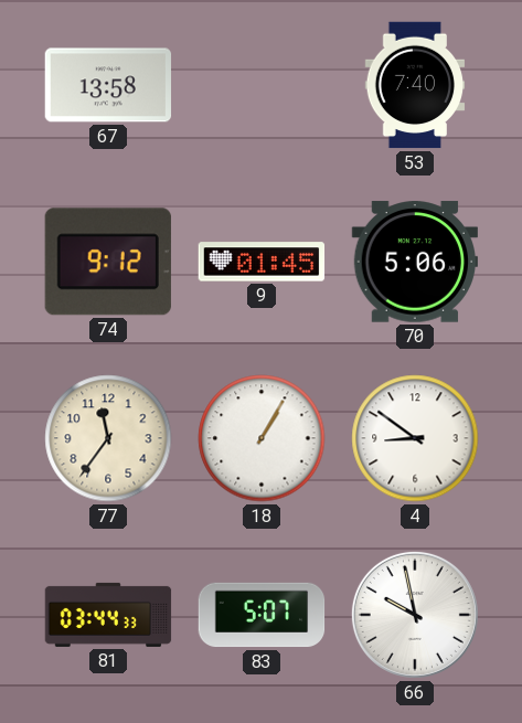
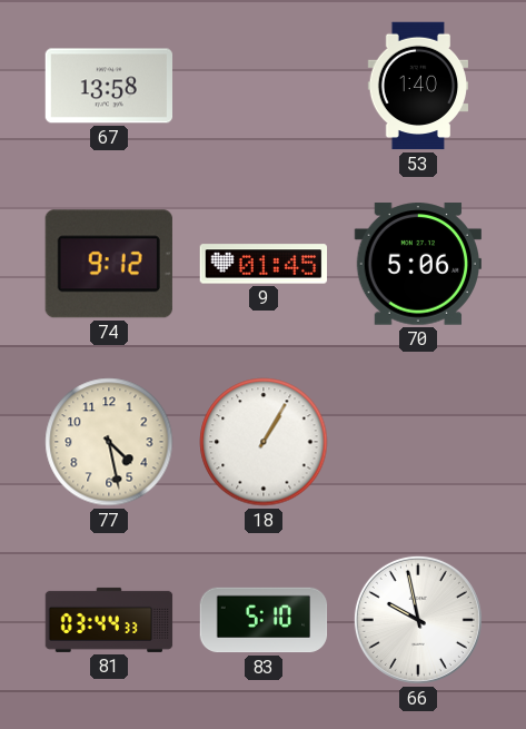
53: 7:40 -> 1:40
77: 11:36 -> 4:28
4: 8:51 -> none
83: 5:07 -> 5:10
